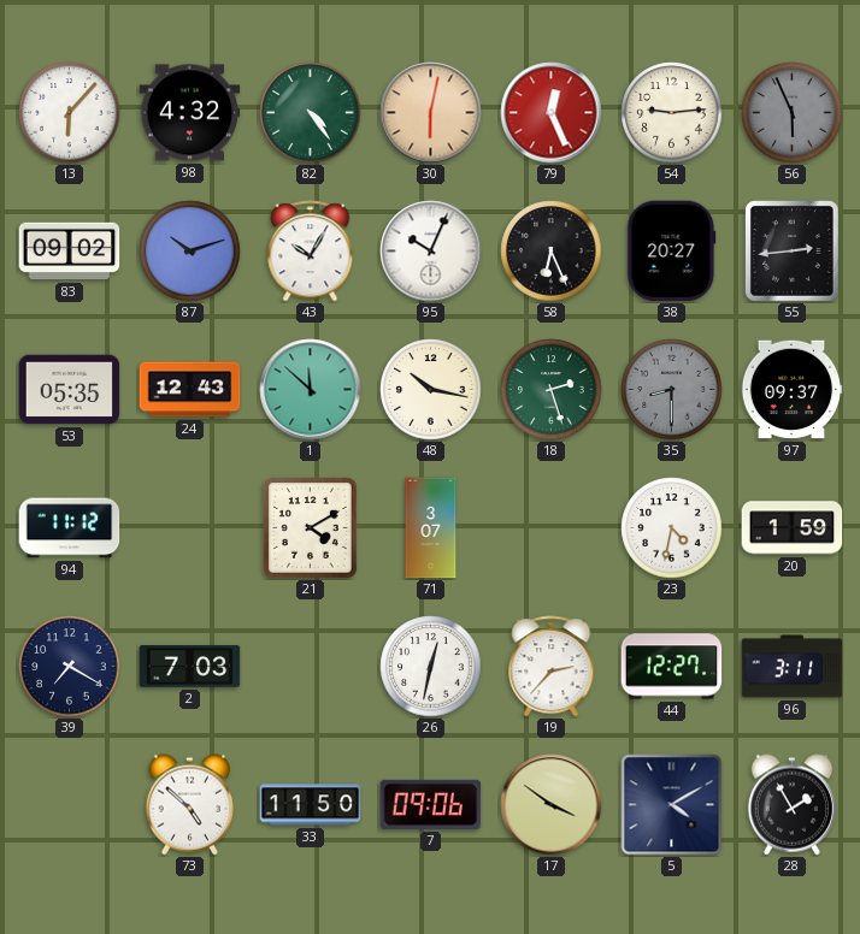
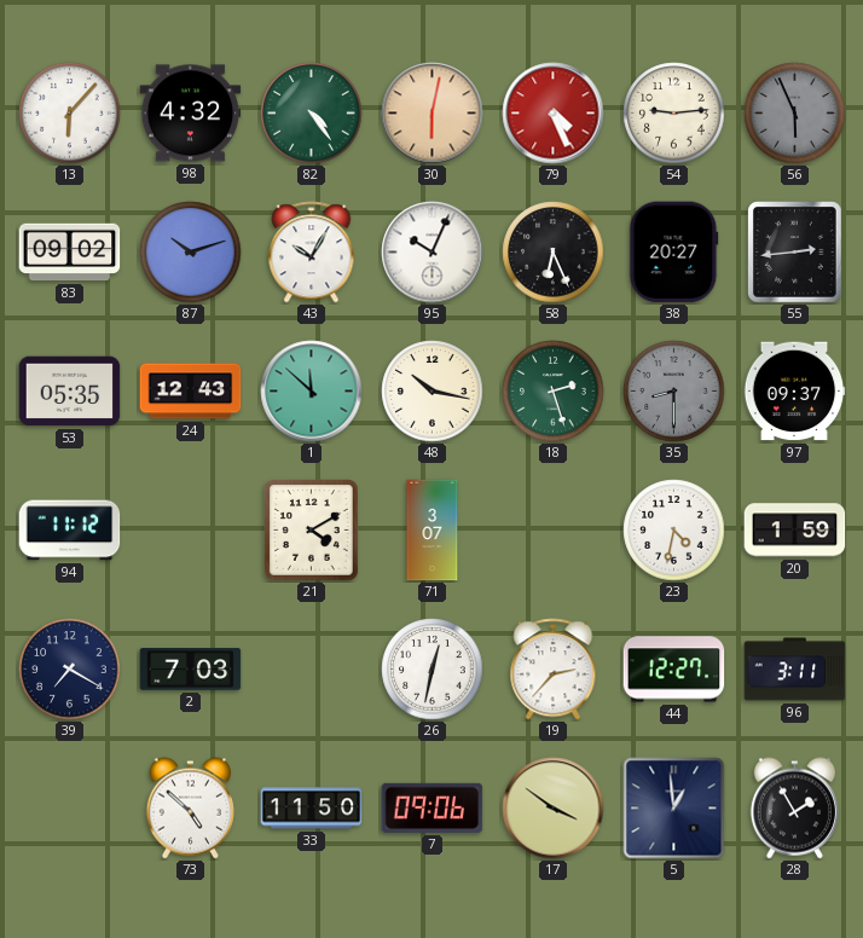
79: 12:26 -> 4:26
5: 4:10 -> 12:59
